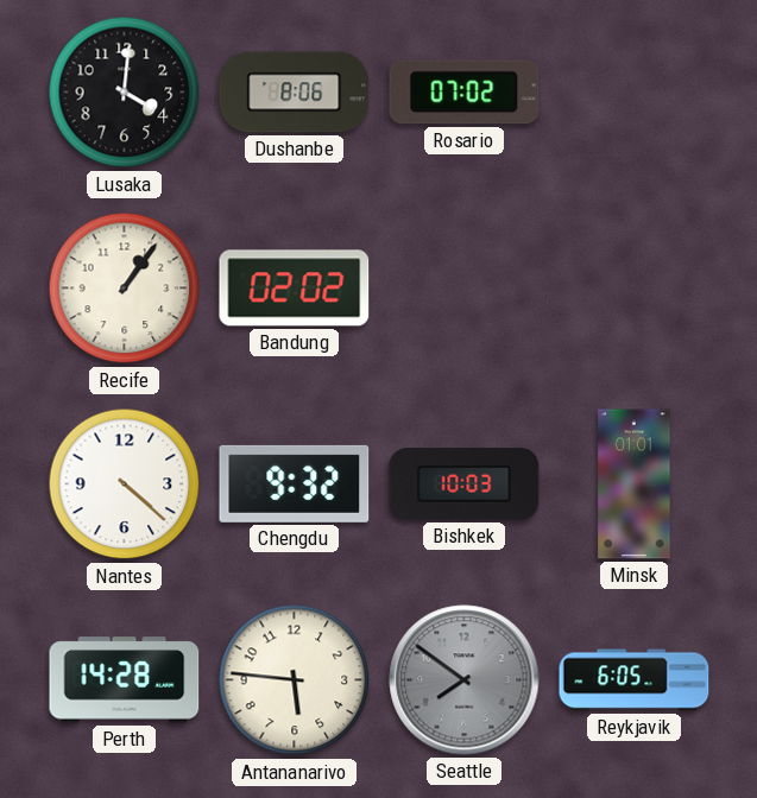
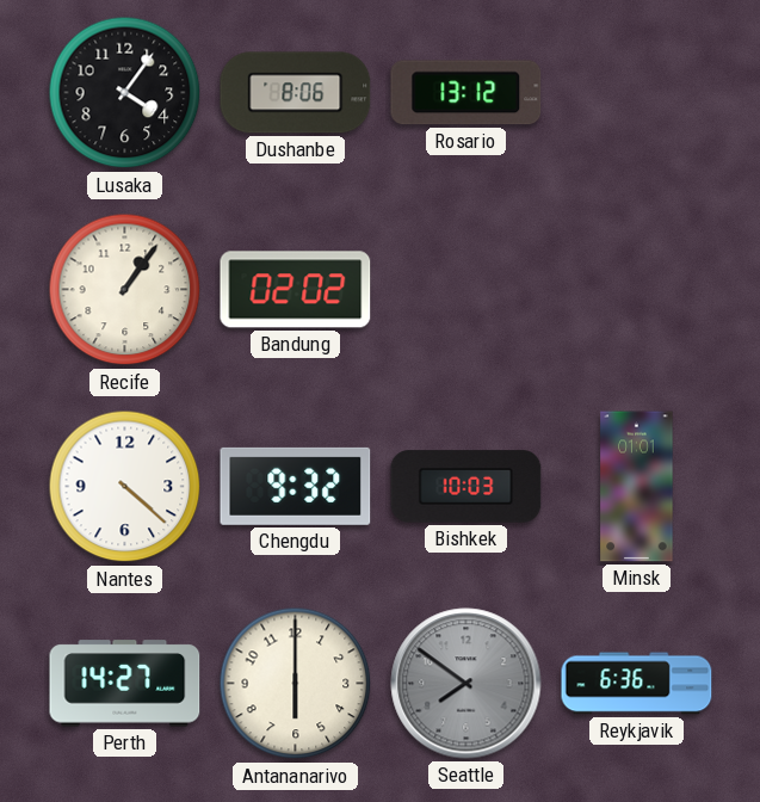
Lusaka: 4:01 -> 4:06
Rosario: 07:02 -> 13:12
Perth: 14:28 -> 14:27
Antananarivo: 5:46 -> 6:00
Reykjavik: 6:05 -> 6:36
